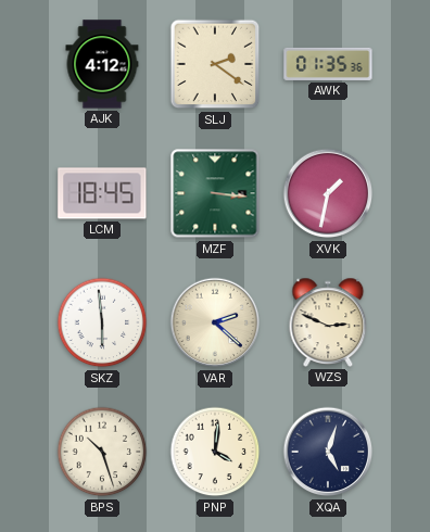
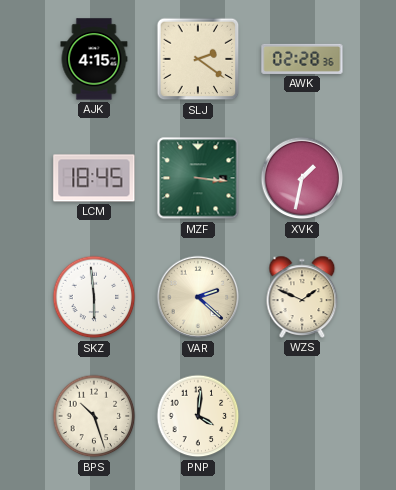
AJK: 4:12 -> 4:15
AWK: 01:35 -> 02:28
WZS: 2:49 -> 1:49
XQA: 5:03 -> none
